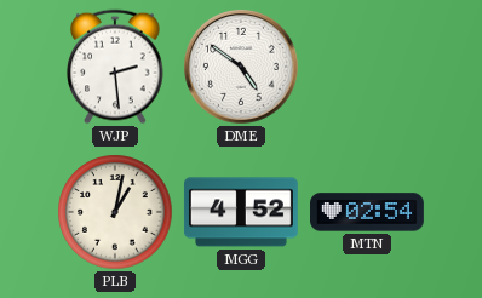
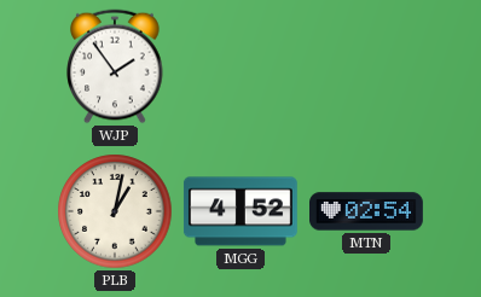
WJP: 2:29 -> 1:54
DME: 4:51 -> none
